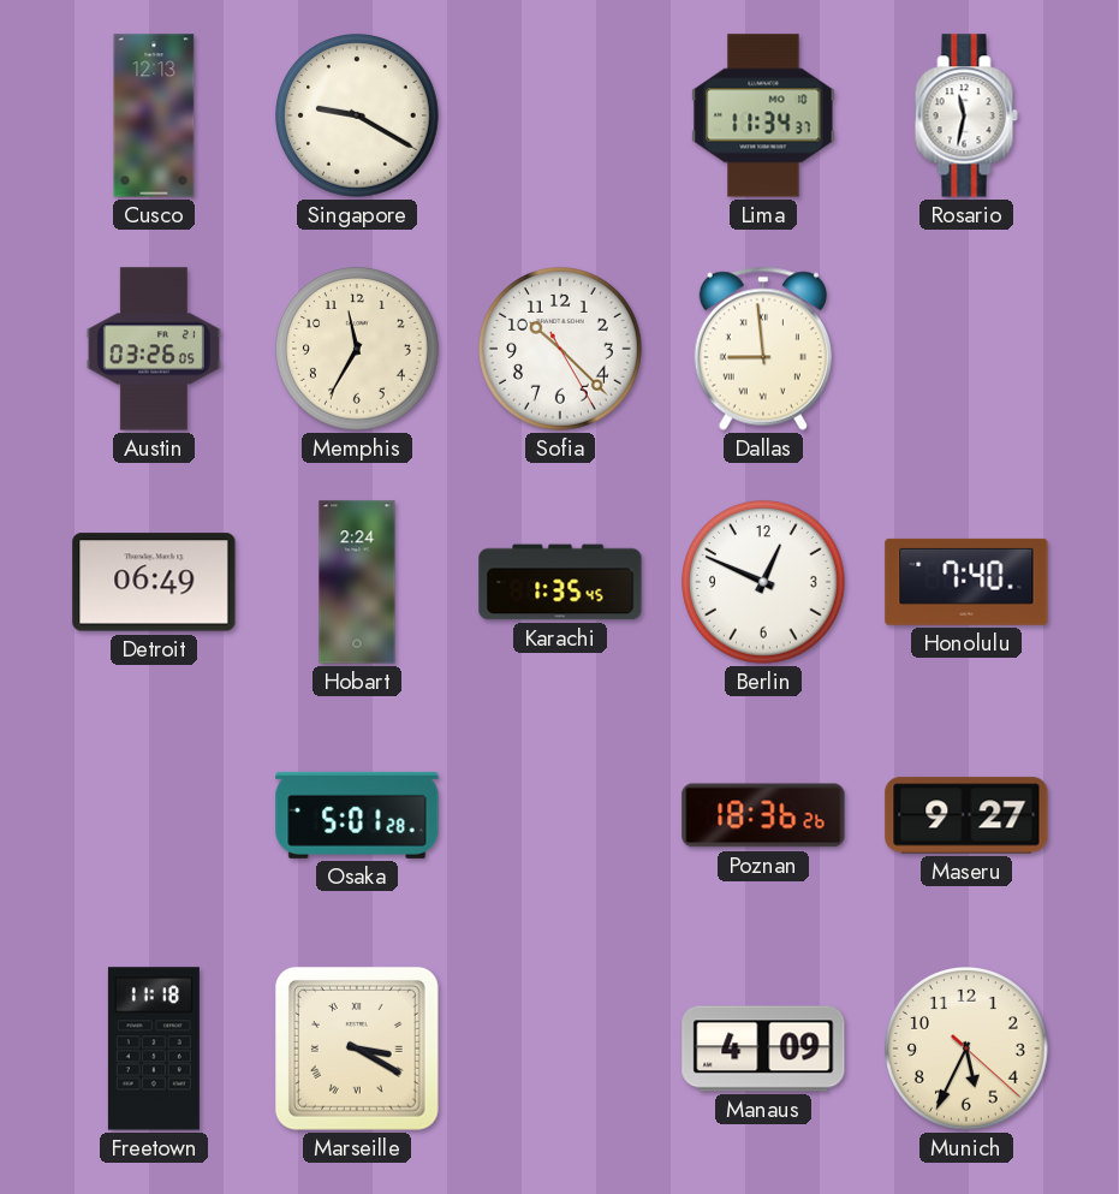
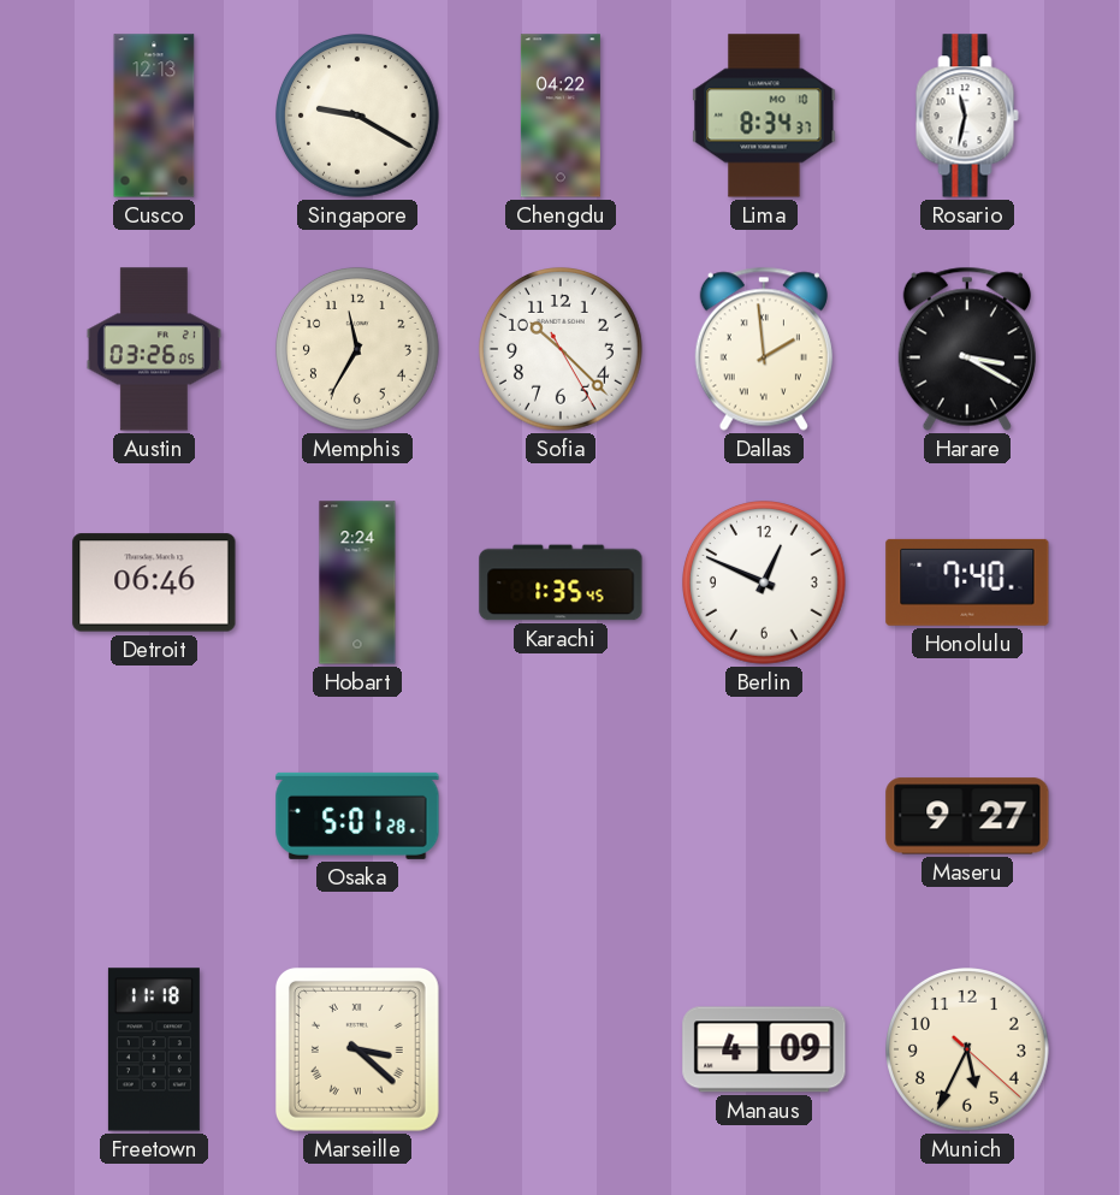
Chengdu: none -> 04:22
Lima: 11:34 -> 8:34
Dallas: 8:59 -> 1:59
Harare: none -> 3:20
Detroit: 06:49 -> 06:46
Poznan: 18:36 -> none
Marseille: 3:20 -> 3:22
